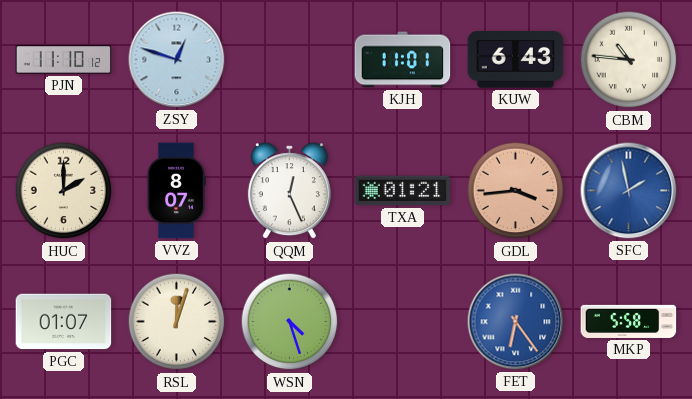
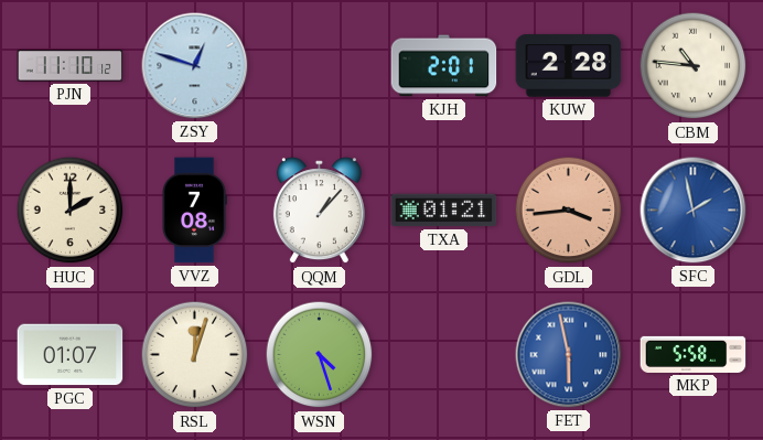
KJH: 11:01 -> 2:01
KUW: 6:43 -> 2:28
VVZ: 8:07 -> 7:08
QQM: 12:26 -> 1:07
FET: 6:24 -> 5:58
